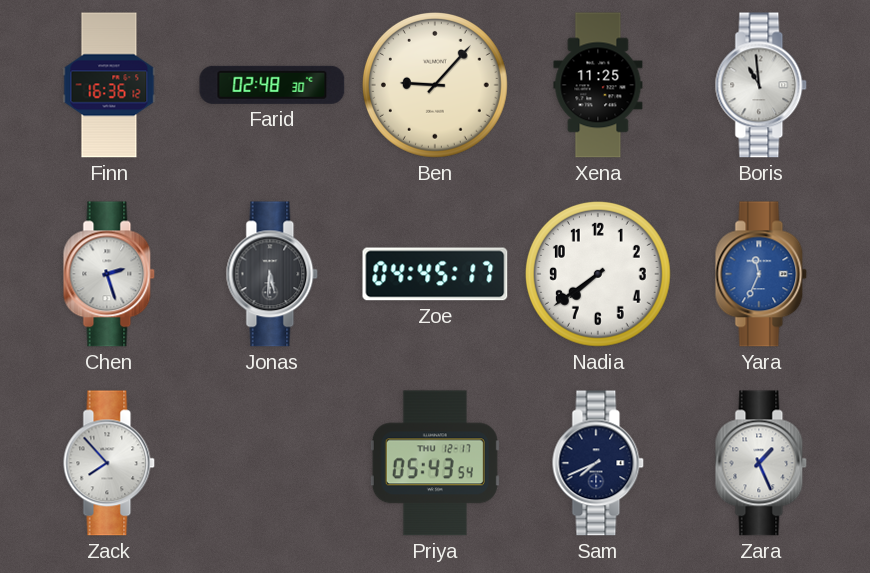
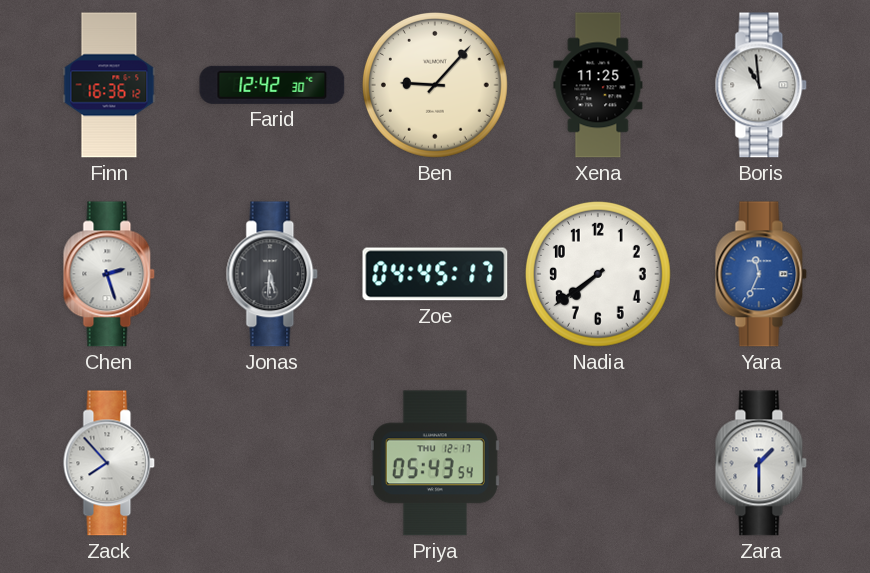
Farid: 02:48 -> 12:42
Sam: 7:41 -> none
Zara: 1:26 -> 1:30
